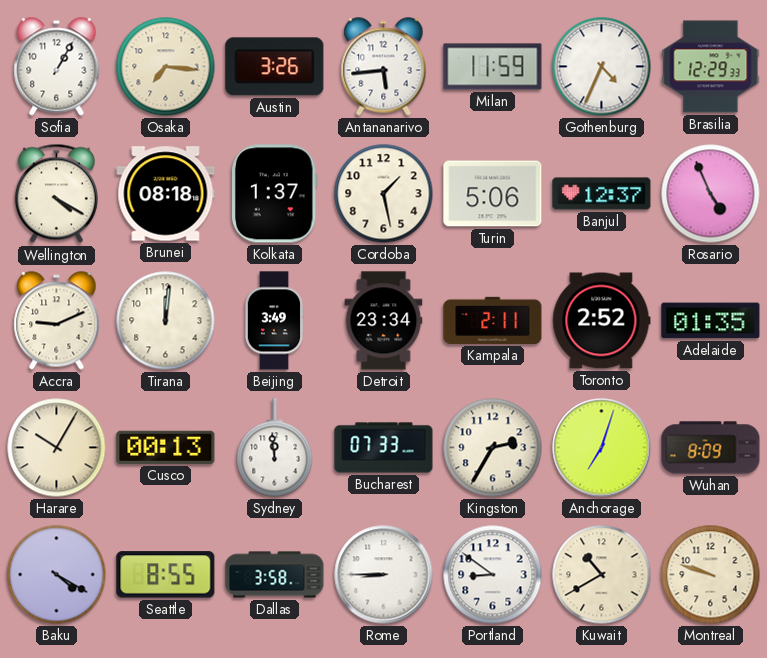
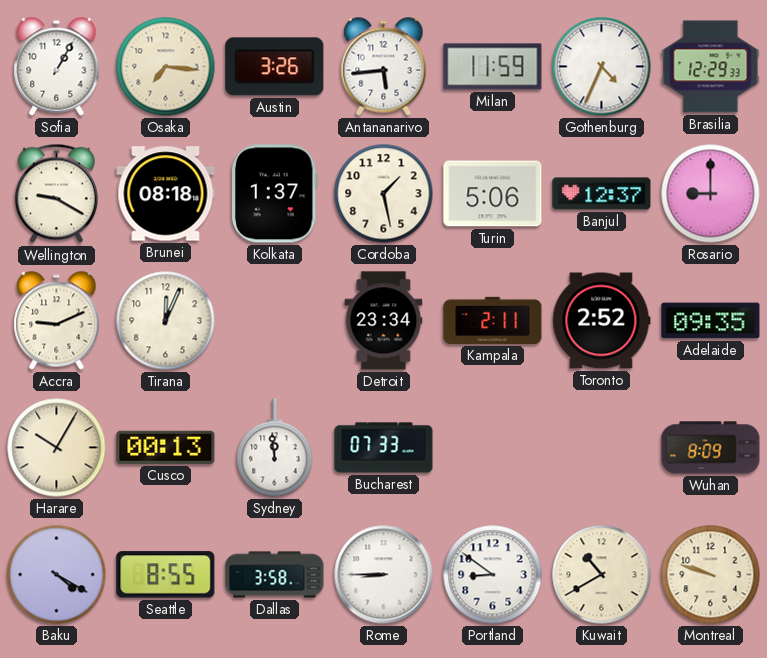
Wellington: 4:20 -> 9:20
Rosario: 4:56 -> 9:00
Tirana: 12:01 -> 12:04
Beijing: 3:49 -> none
Adelaide: 01:35 -> 09:35
Kingston: 2:35 -> none
Anchorage: 7:03 -> none
